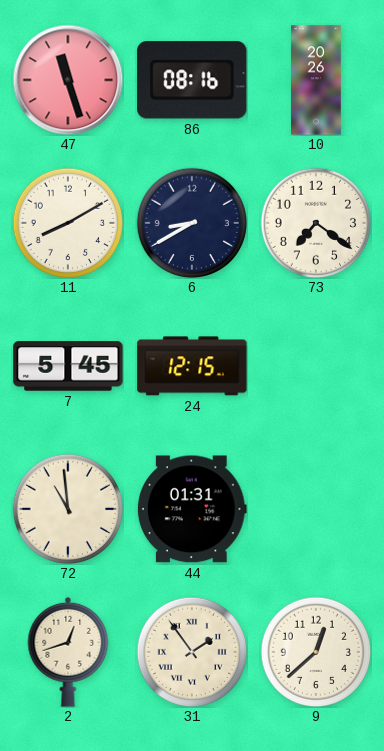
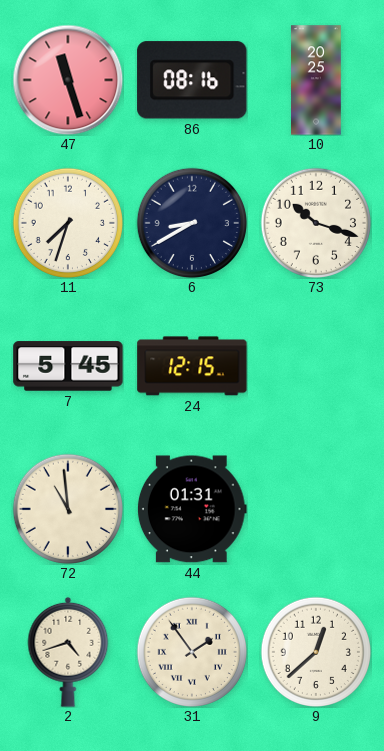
10: 20:26 -> 20:25
11: 8:10 -> 7:33
73: 7:21 -> 10:18
2: 12:42 -> 4:42
